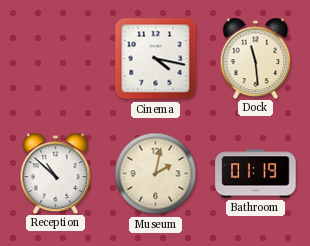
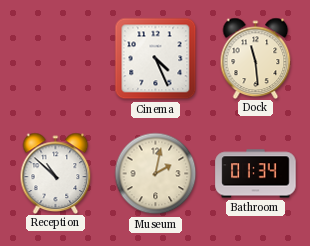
Cinema: 4:17 -> 4:26
Bathroom: 01:19 -> 01:34
